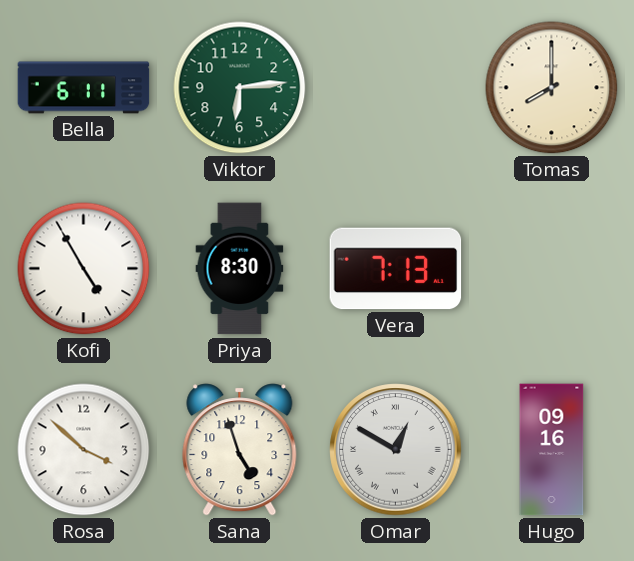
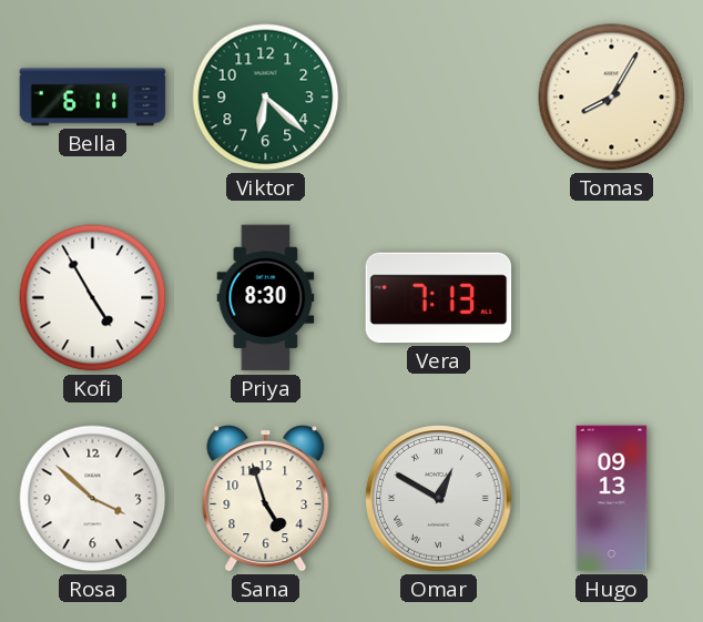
Viktor: 6:14 -> 6:22
Tomas: 8:00 -> 8:05
Hugo: 09:16 -> 09:13
